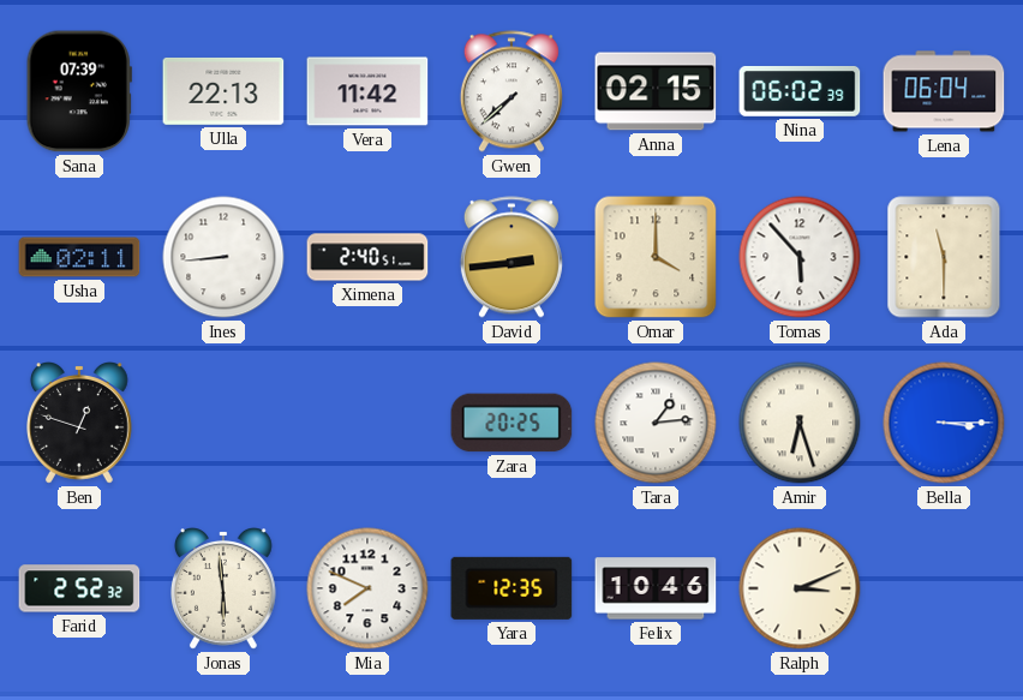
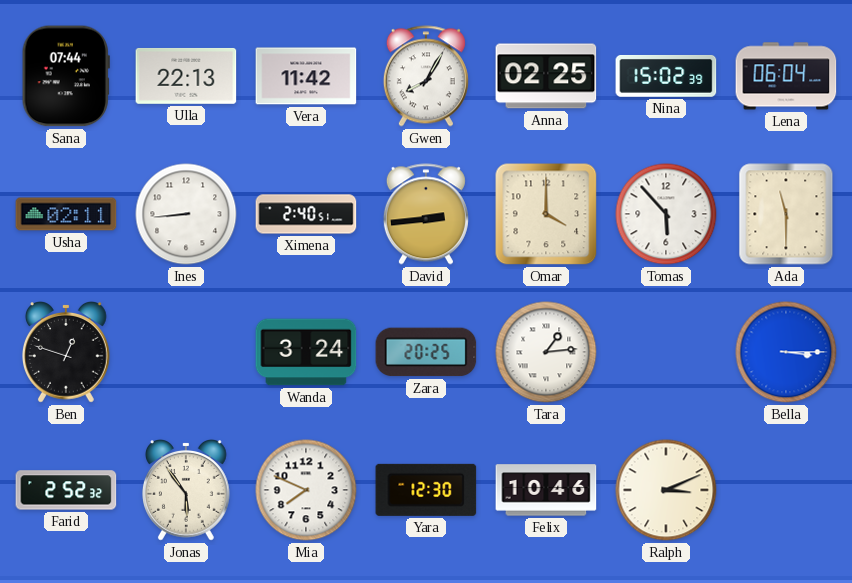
Sana: 07:39 -> 07:44
Gwen: 7:38 -> 8:05
Anna: 02:15 -> 02:25
Nina: 06:02 -> 15:02
Wanda: none -> 3:24
Amir: 6:27 -> none
Jonas: 5:59 -> 5:54
Yara: 12:35 -> 12:30
